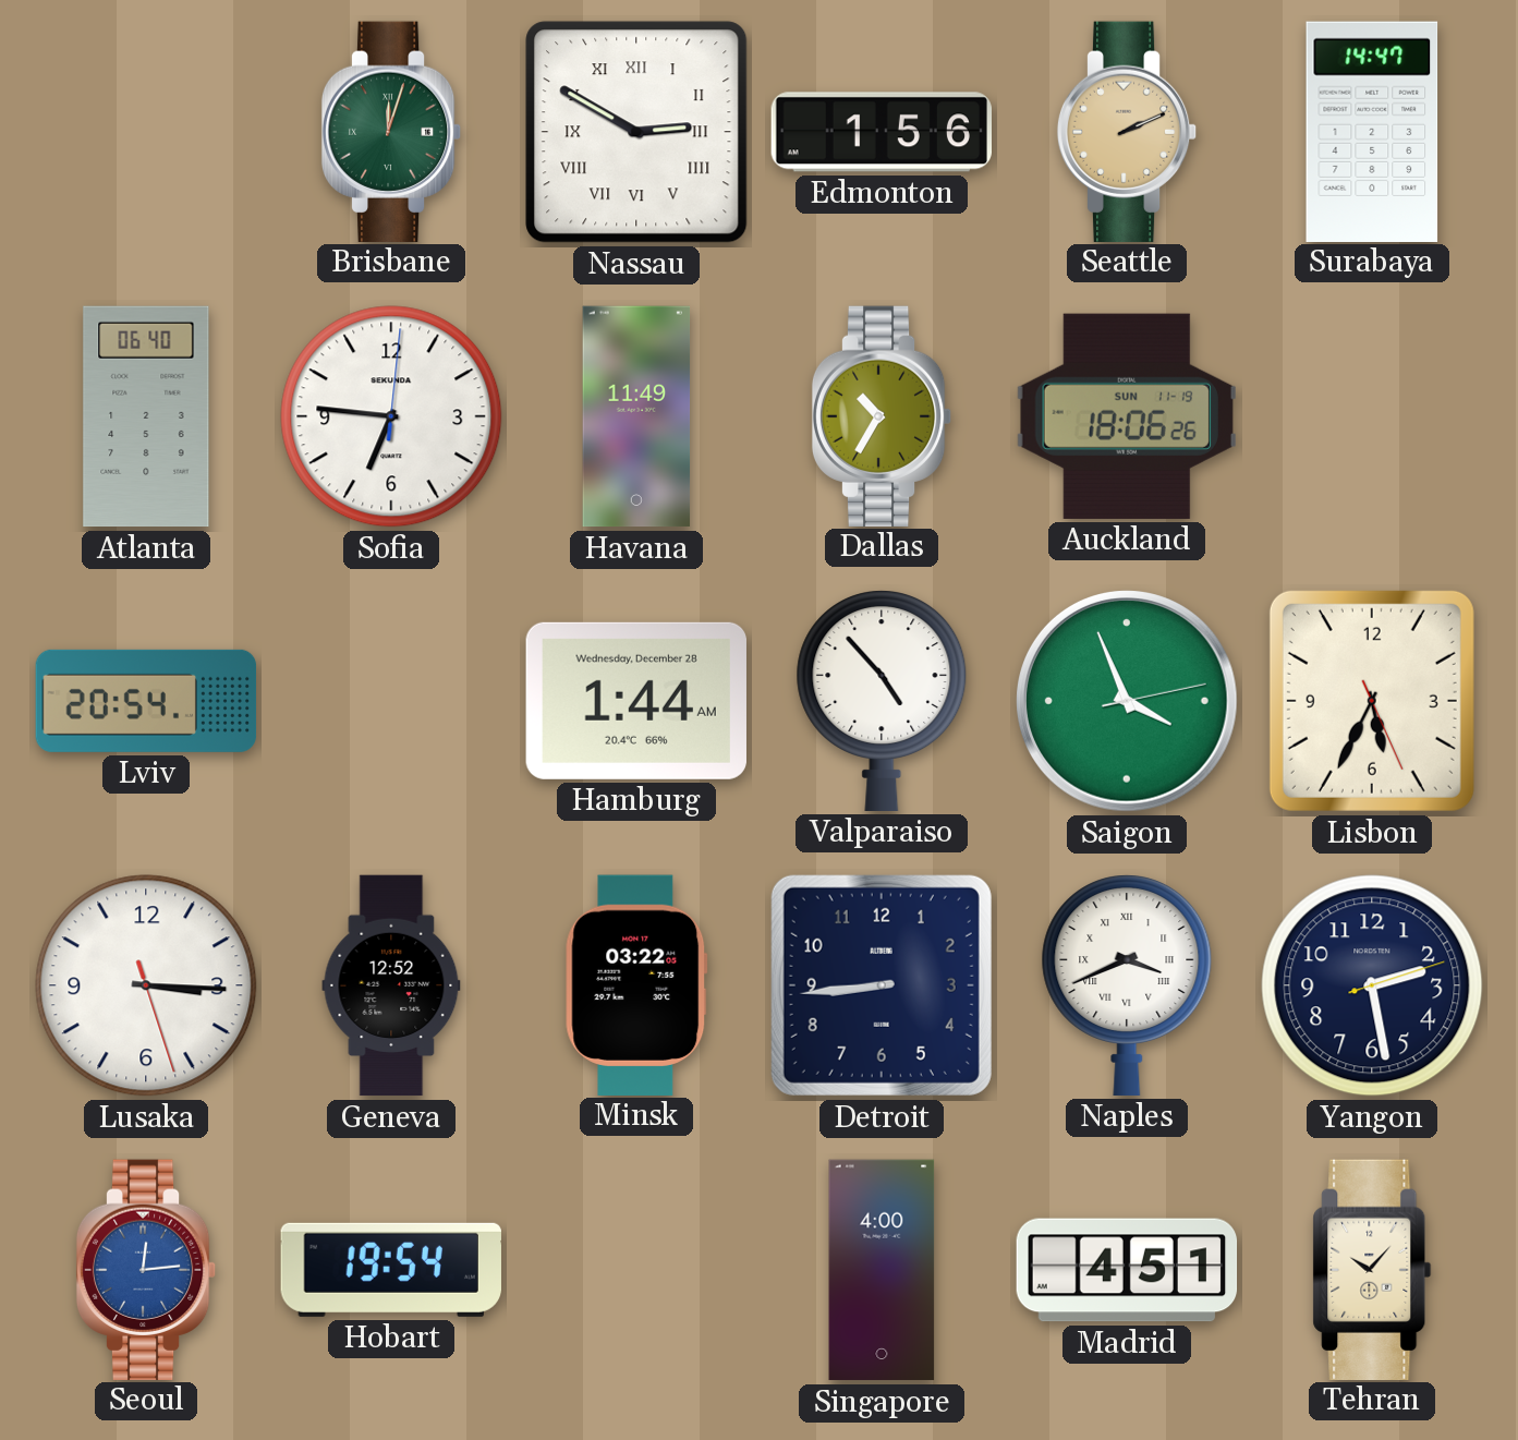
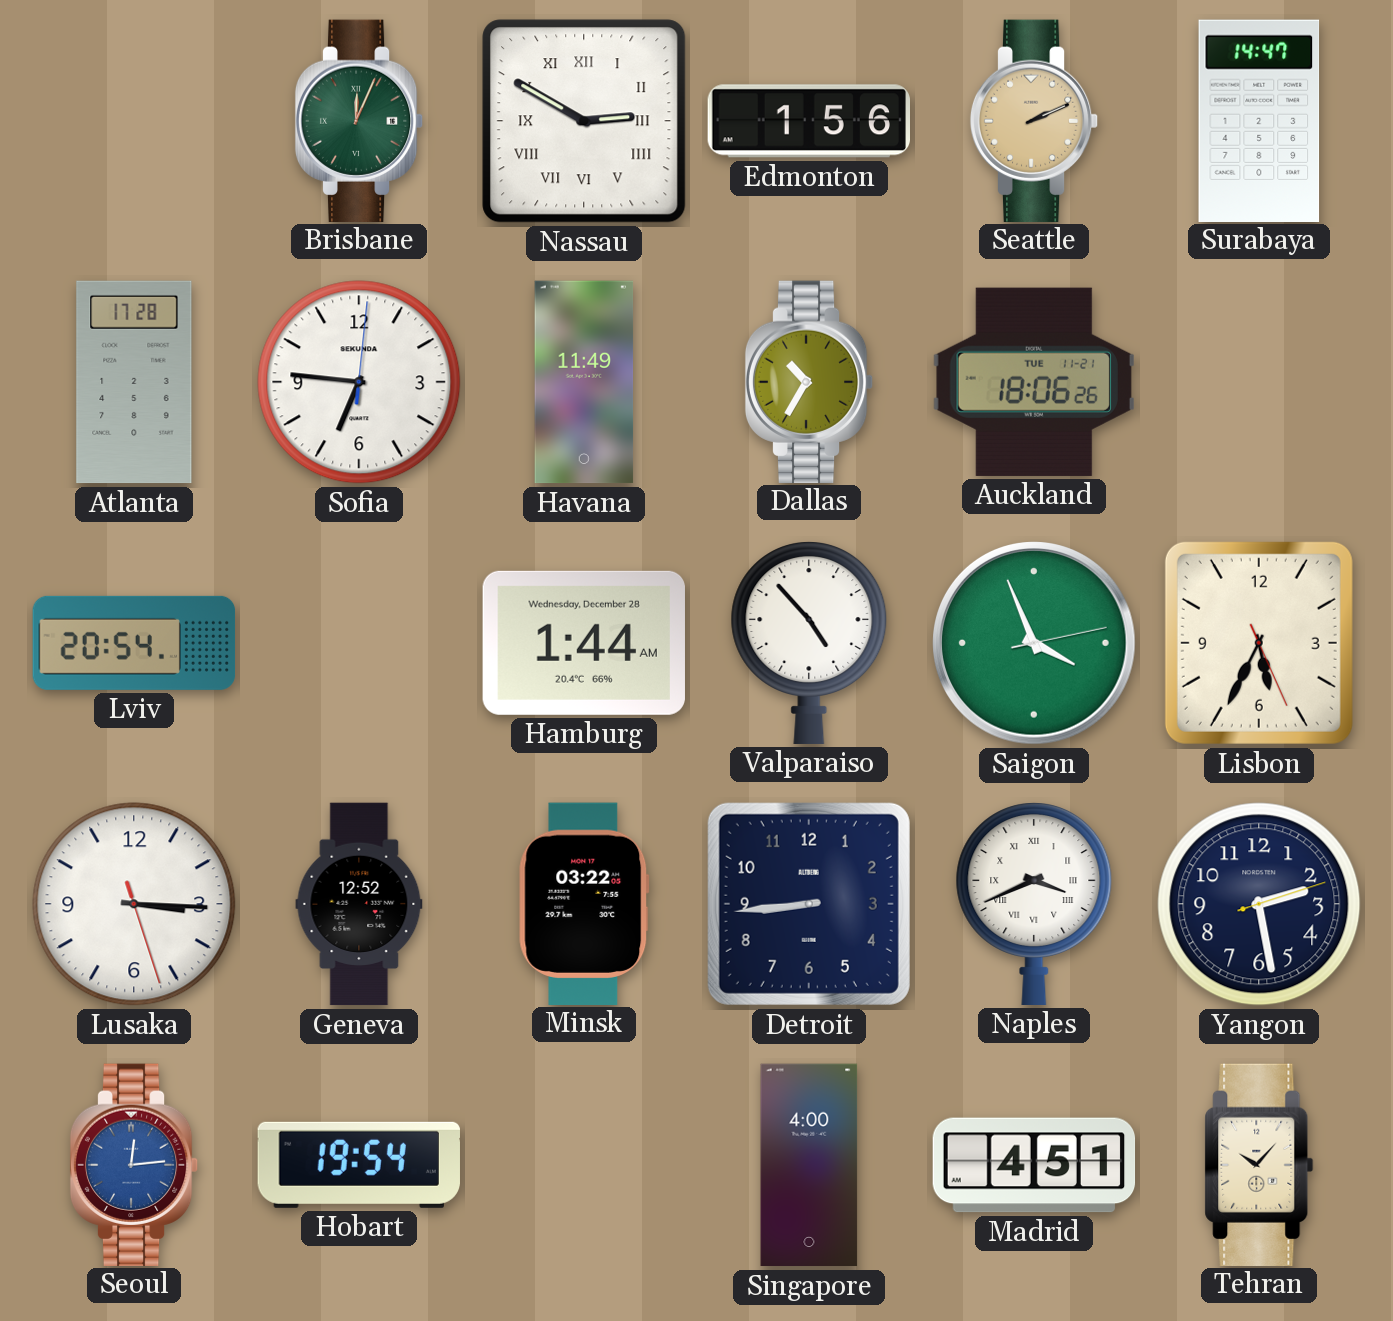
Brisbane: 12:03 -> 12:04
Atlanta: 06:40 -> 17:28
Auckland date: SUN 11-19 -> TUE 11-21
